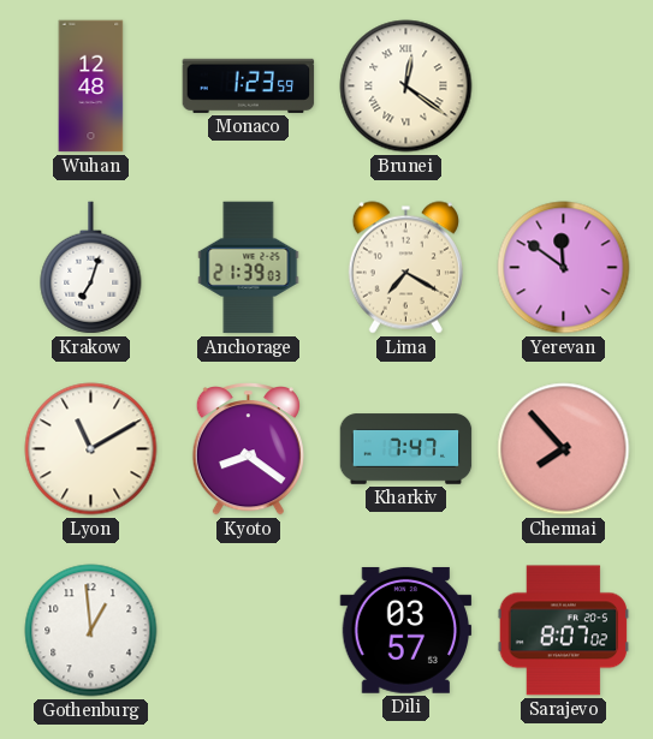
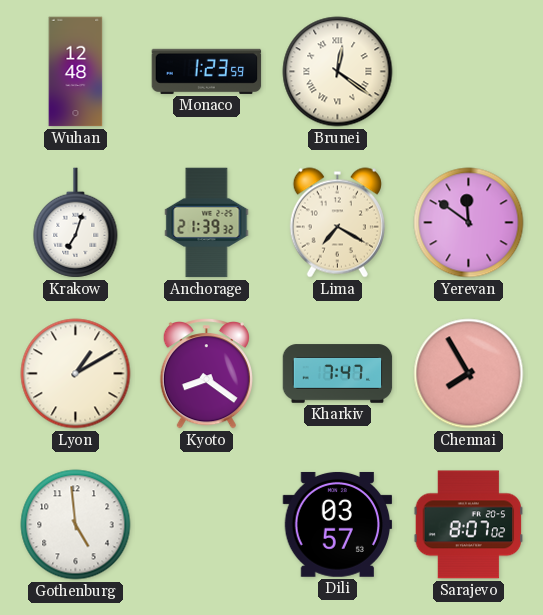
Anchorage: 21:39:03 -> 21:39:32
Lyon: 11:10 -> 1:10
Chennai: 7:53 -> 7:55
Gothenburg: 12:59 -> 4:59
